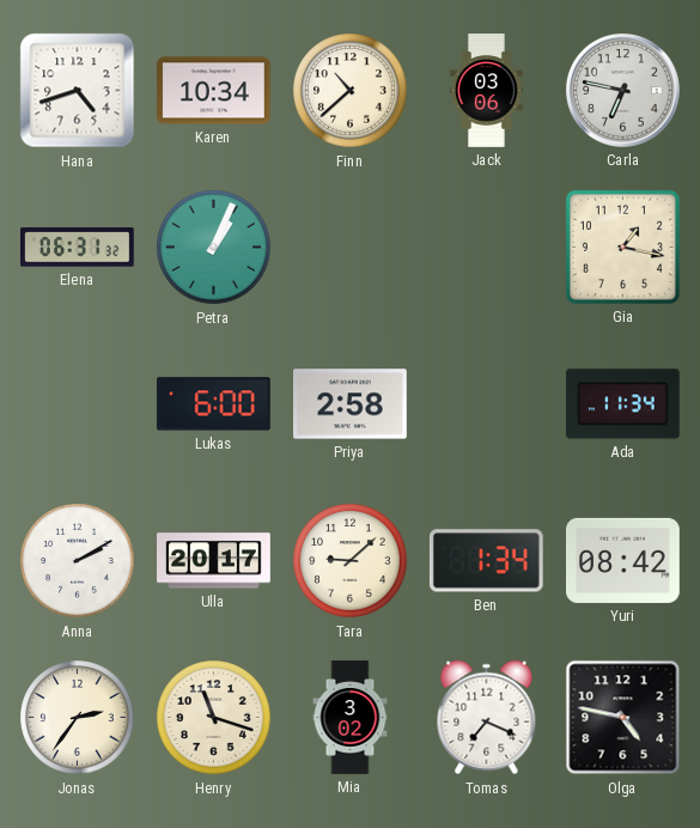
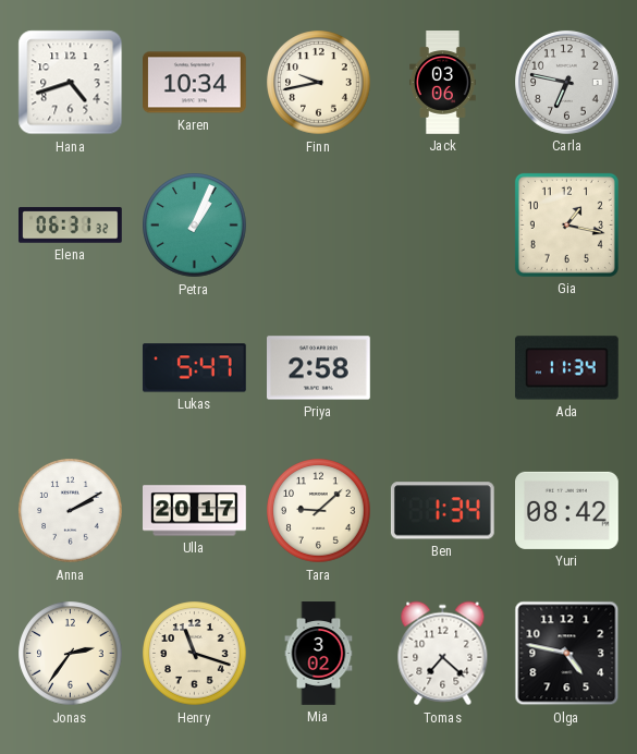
Finn: 10:38 -> 9:43
Lukas: 6:00 -> 5:47
Tomas: 7:19 -> 7:22
